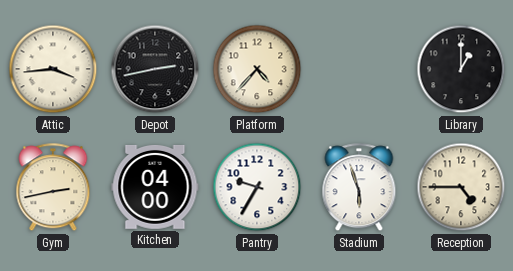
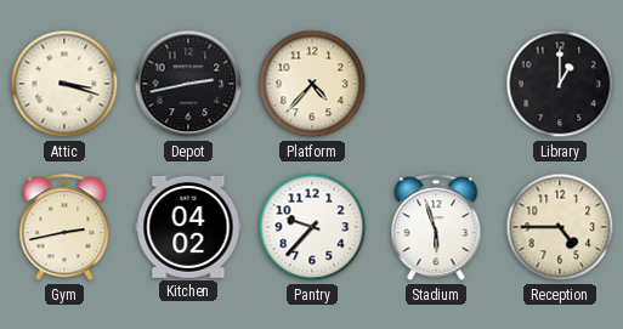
Attic: 3:44 -> 3:18
Kitchen: 04:00 -> 04:02
Pantry: 9:35 -> 9:37
